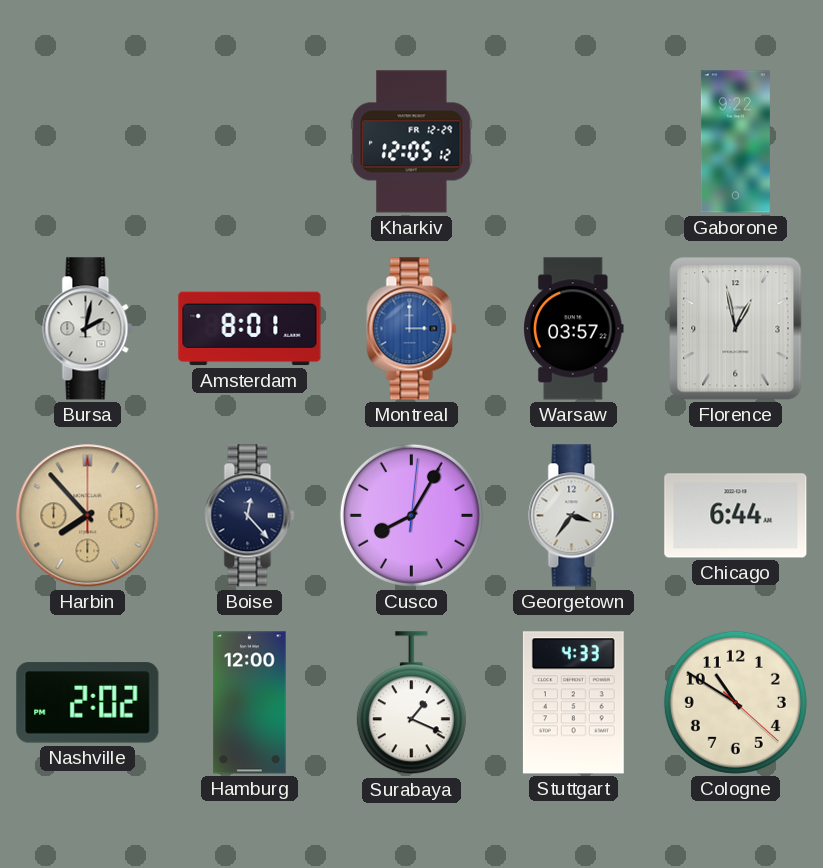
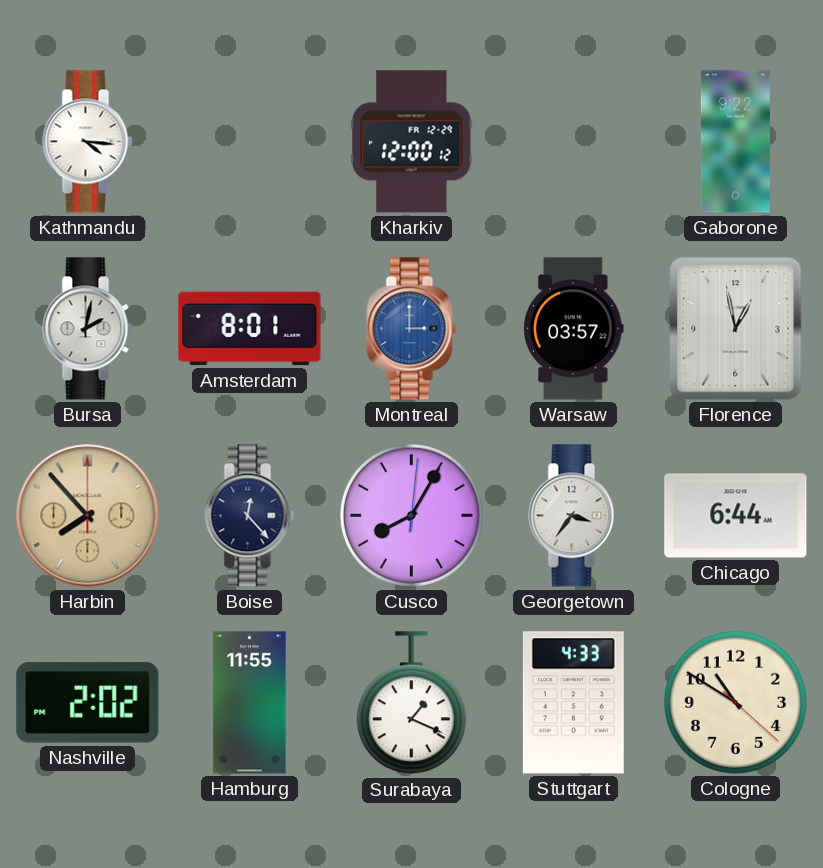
Kathmandu: none -> 4:16
Kharkiv: 12:05 -> 12:00
Hamburg: 12:00 -> 11:55
